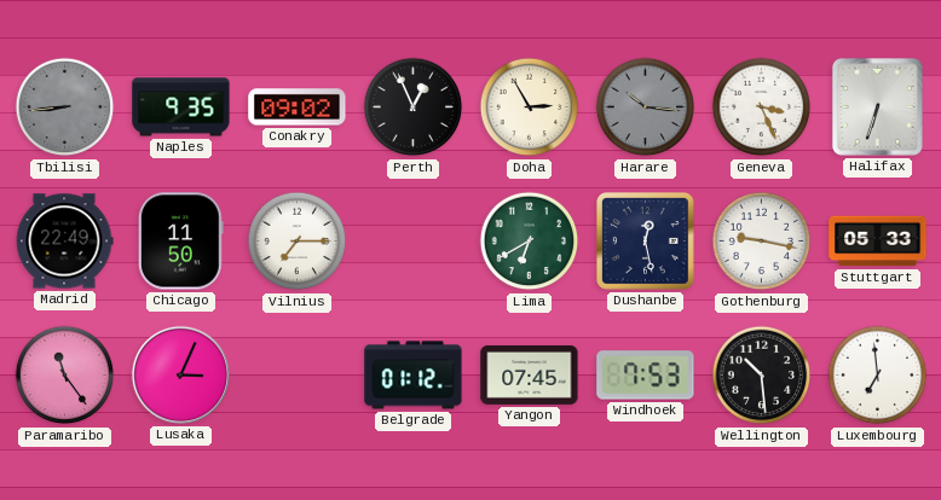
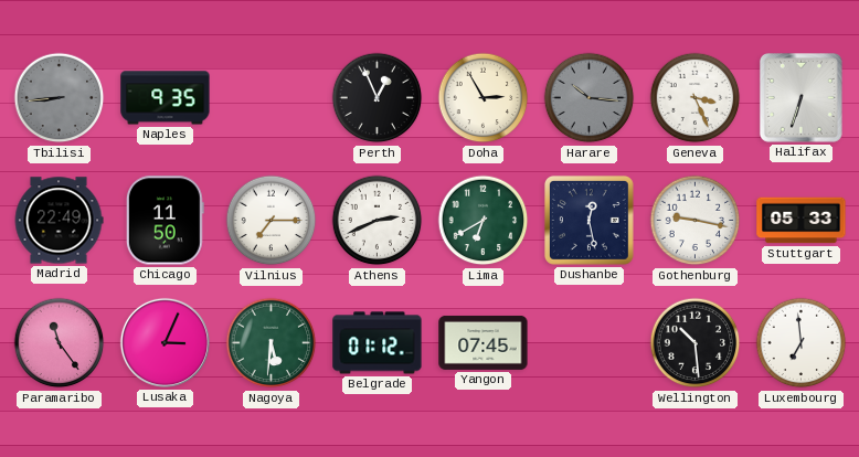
Conakry: 09:02 -> none
Athens: none -> 2:41
Nagoya: none -> 5:31
Windhoek: 7:53 -> none
